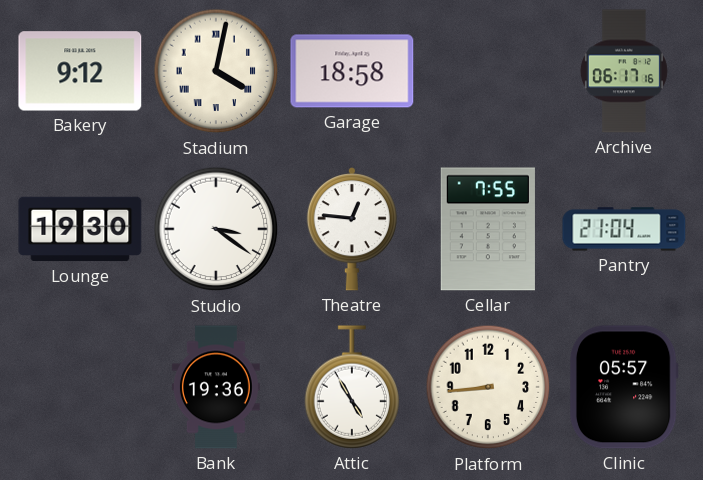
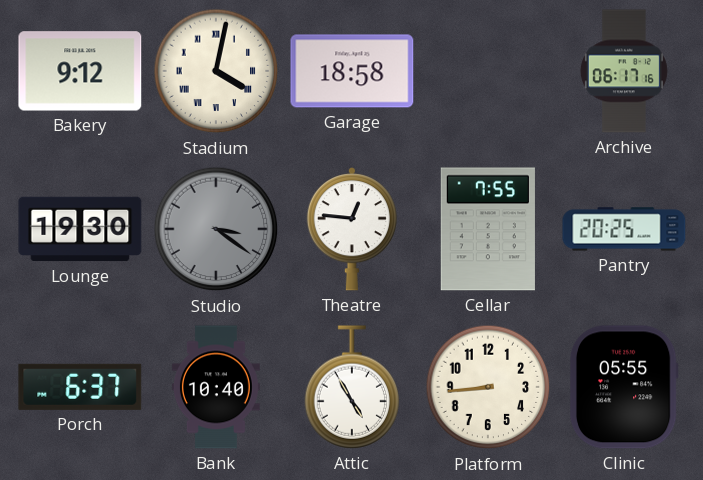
Studio dial: white -> grey
Pantry: 21:04 -> 20:25
Porch: none -> 6:37
Bank: 19:36 -> 10:40
Clinic: 05:57 -> 05:55
